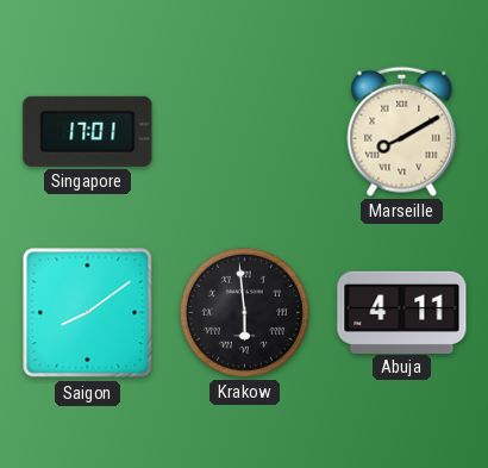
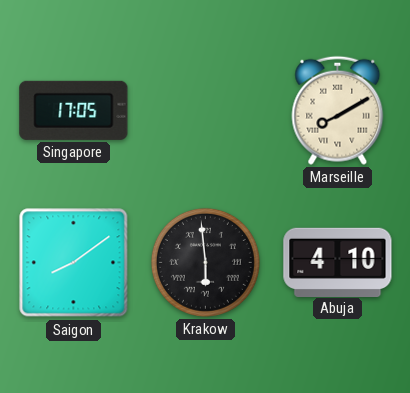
Singapore: 17:01 -> 17:05
Abuja: 4:11 -> 4:10
